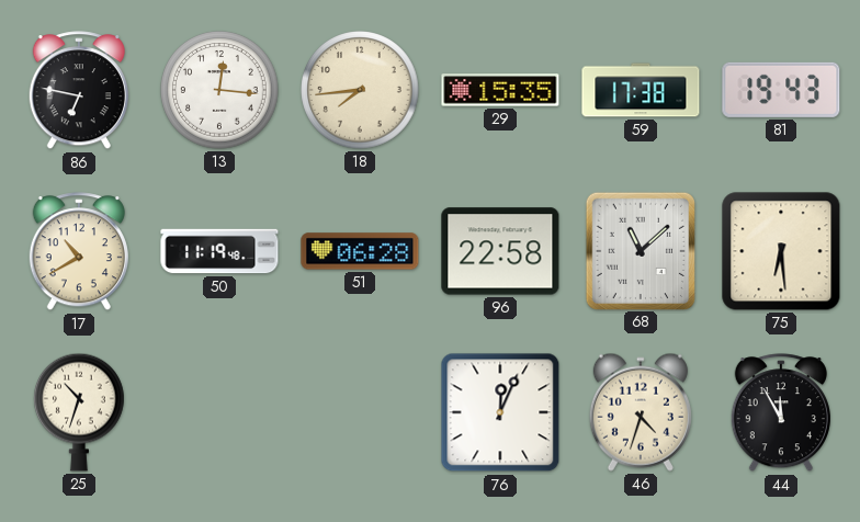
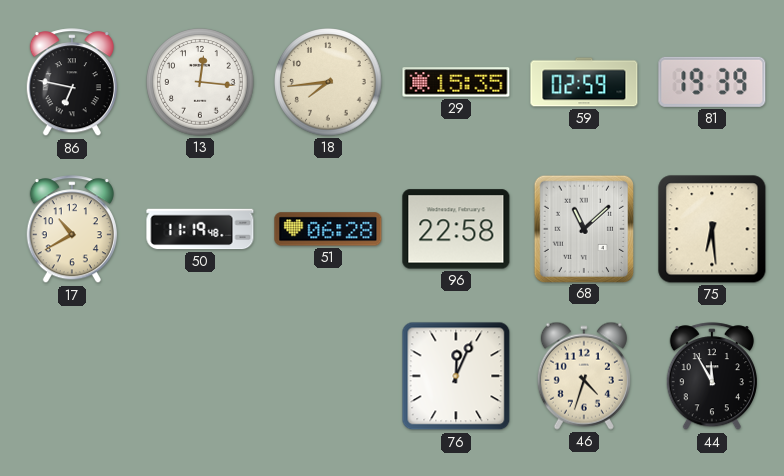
59: 17:38 -> 02:59
81: 19:43 -> 19:39
25: 10:33 -> none
